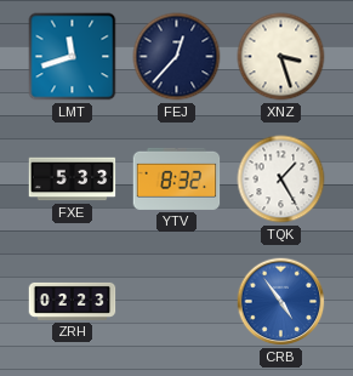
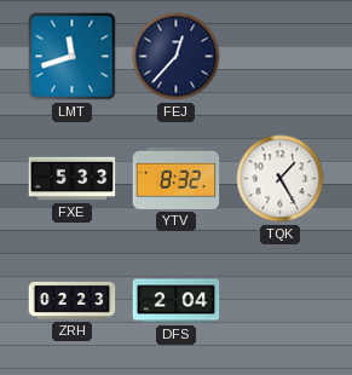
XNZ: 3:27 -> none
DFS: none -> 2:04
CRB: 4:54 -> none
